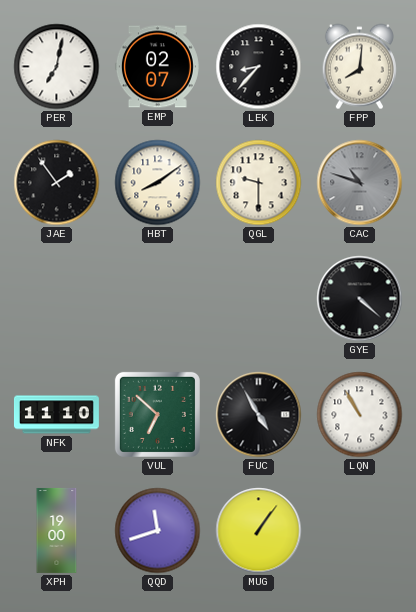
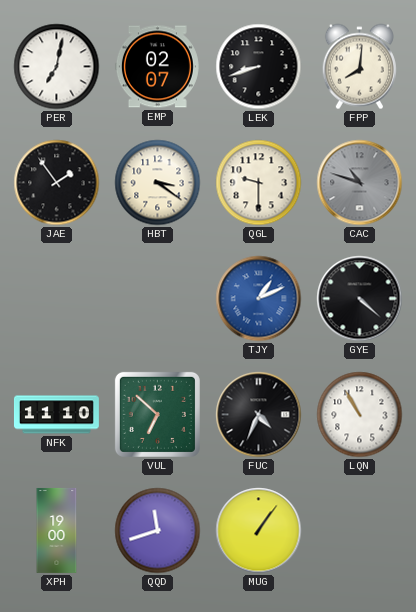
LEK: 8:37 -> 8:42
HBT: 8:09 -> 3:21
TJY: none -> 1:11
FUC: 4:55 -> 4:34
